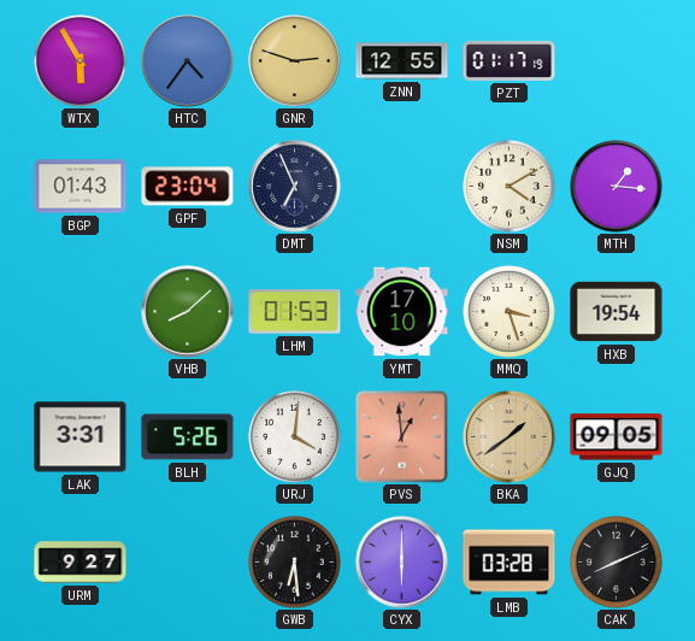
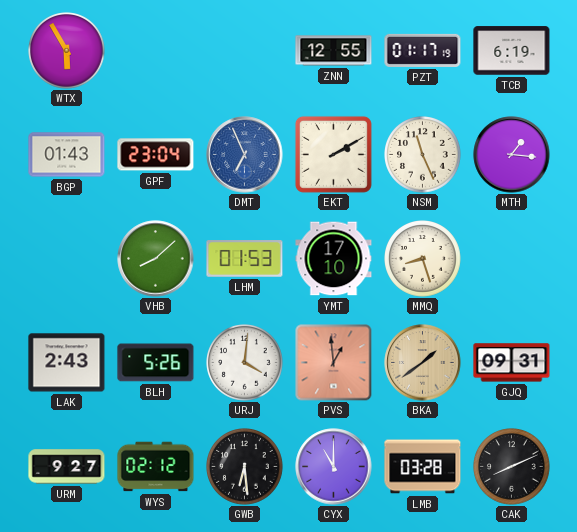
HTC: 4:36 -> none
GNR: 2:48 -> none
TCB: none -> 6:19
DMT dial: navy -> blue
EKT: none -> 2:10
NSM: 4:10 -> 11:26
MMQ: 3:27 -> 8:27
HXB: 19:54 -> none
LAK: 3:31 -> 2:43
GJQ: 09:05 -> 09:31
WYS: none -> 02:12
CYX: 6:00 -> 11:00
